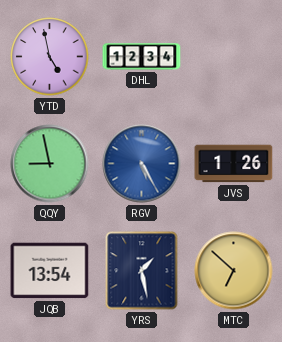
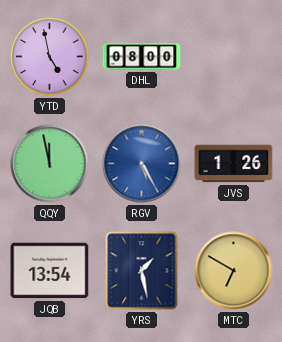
DHL: 12:34 -> 08:00
QQY: 8:58 -> 11:58
MTC: 6:52 -> 6:50
